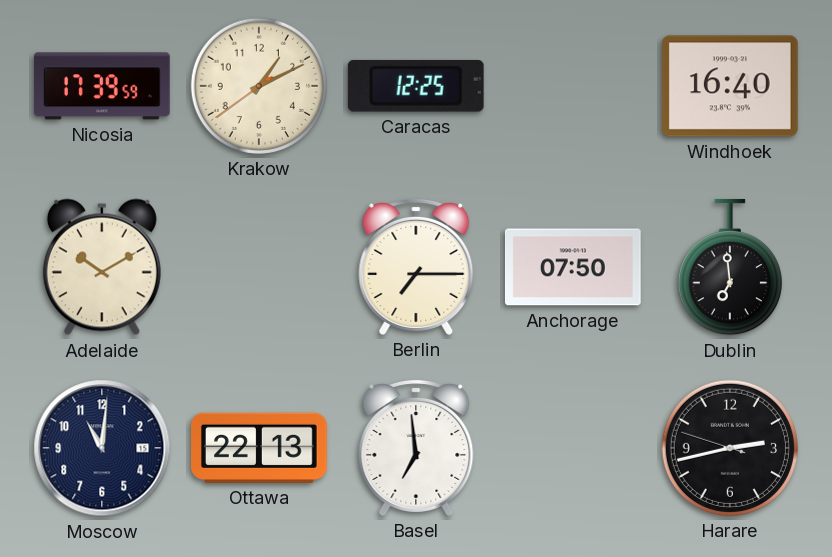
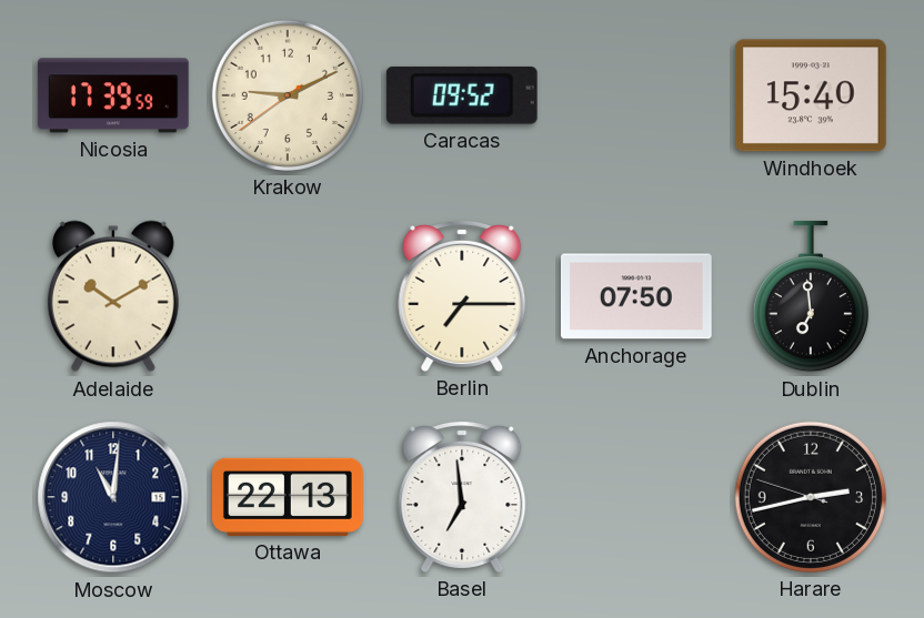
Krakow: 1:10 -> 9:10
Caracas: 12:25 -> 09:52
Windhoek: 16:40 -> 15:40
